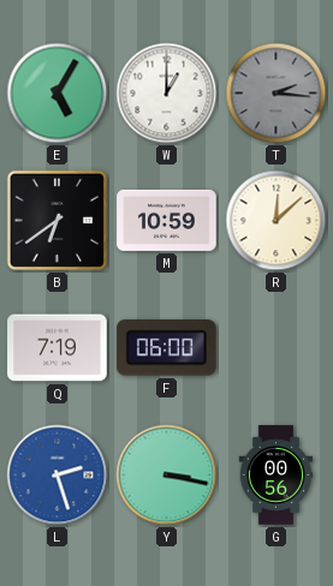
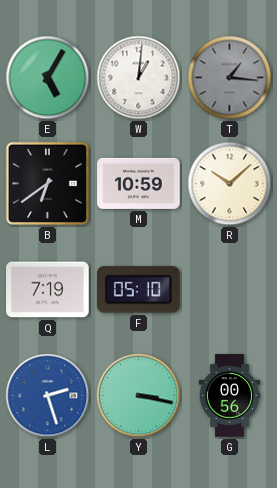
W: 1:00 -> 1:01
T: 2:16 -> 1:16
R: 12:08 -> 10:08
F: 06:00 -> 05:10
